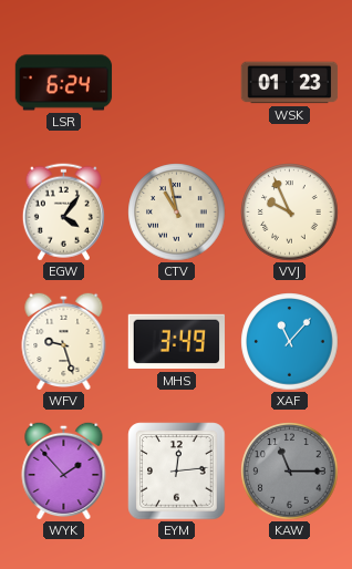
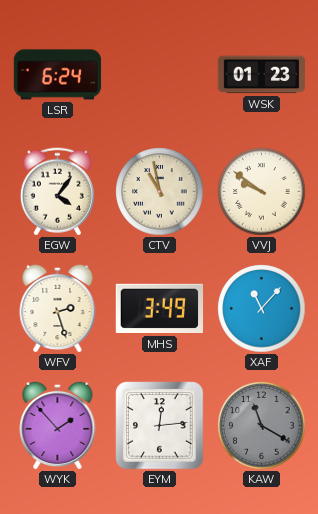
VVJ: 9:56 -> 9:51
WFV: 9:27 -> 2:27
KAW: 11:15 -> 11:20
